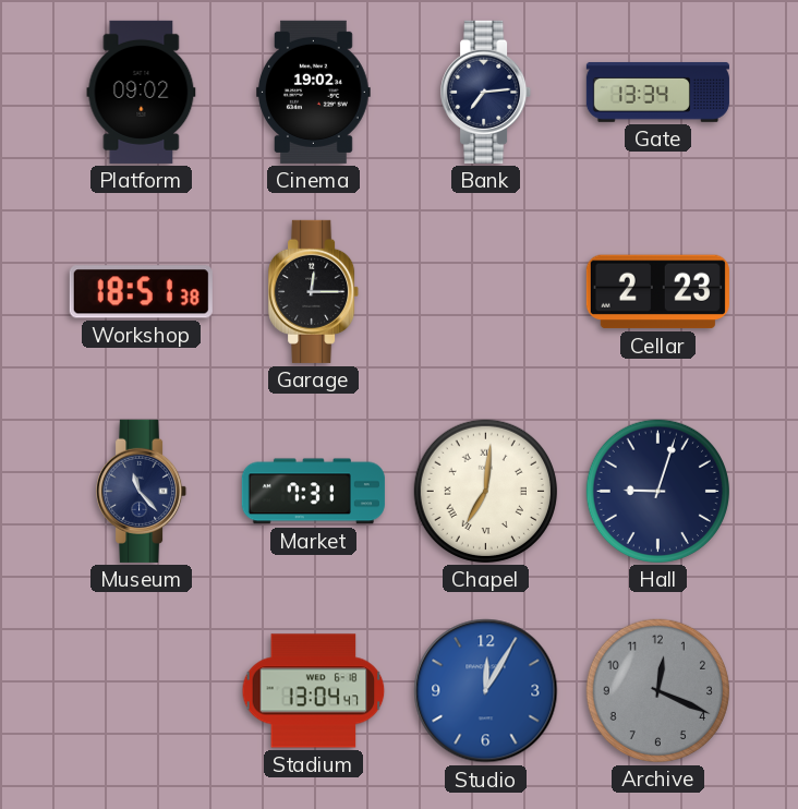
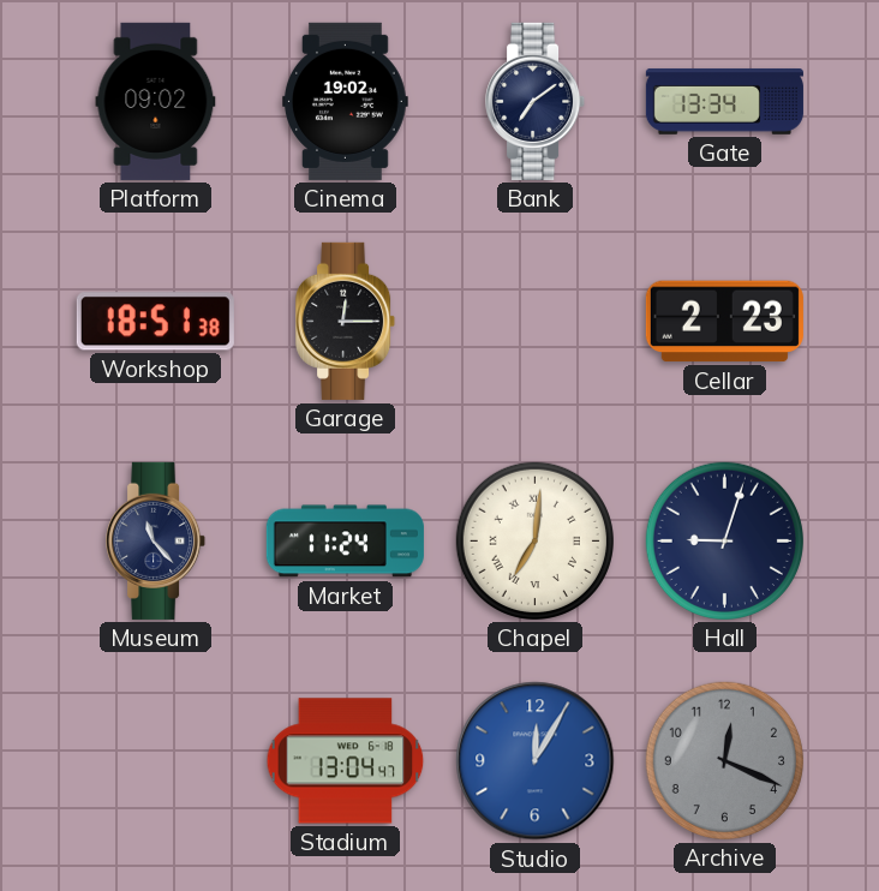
Bank: 7:14 -> 7:09
Market: 7:31 -> 11:24
